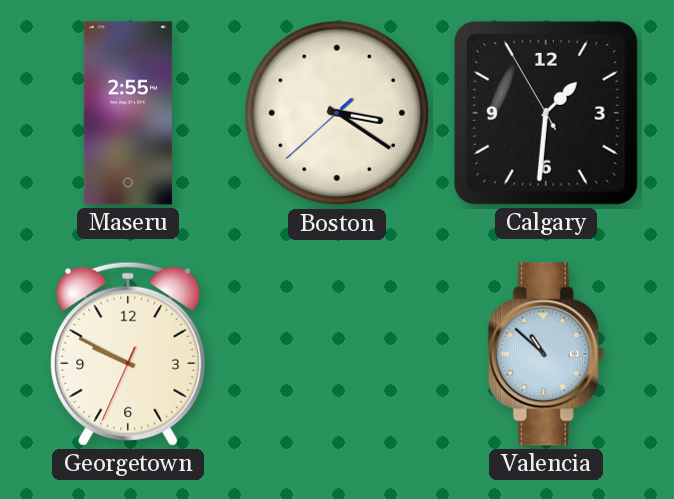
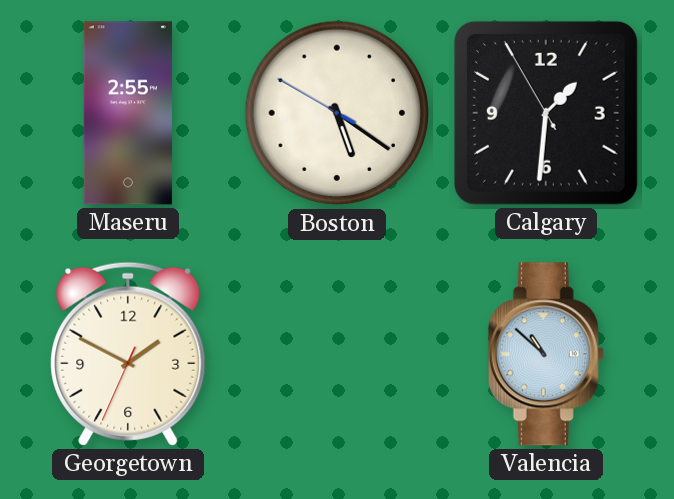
Boston: 3:20 -> 5:20
Georgetown: 9:49 -> 1:49
